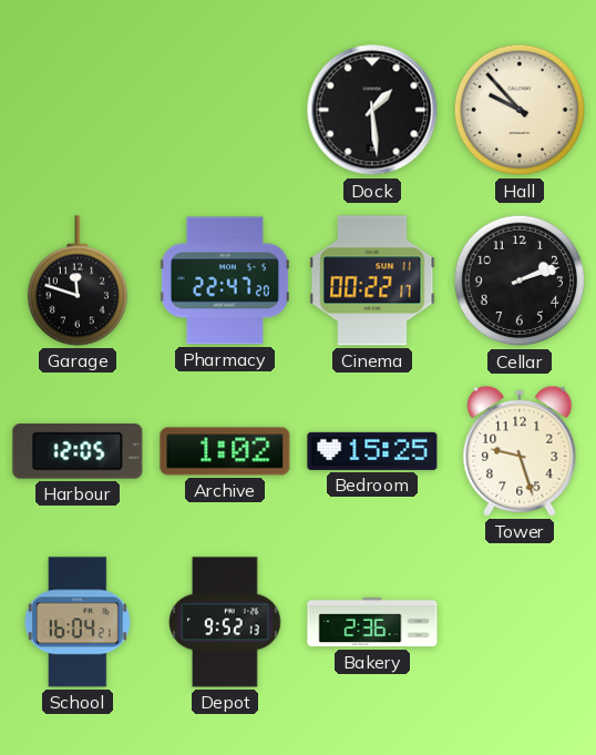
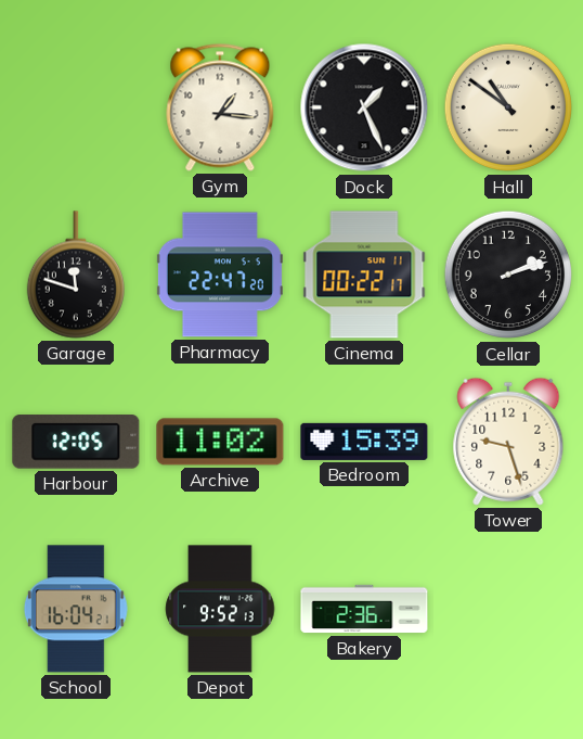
Gym: none -> 1:16
Dock: 1:29 -> 1:26
Hall: 9:53 -> 10:51
Archive: 1:02 -> 11:02
Bedroom: 15:25 -> 15:39
